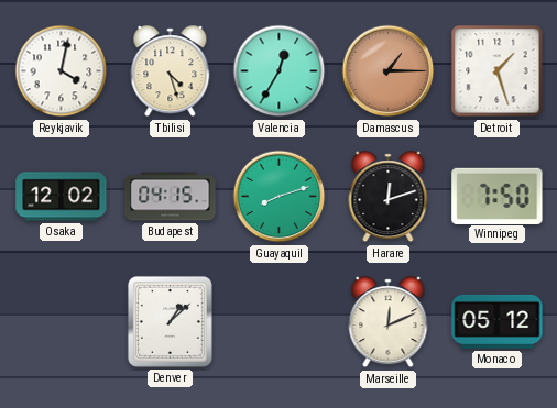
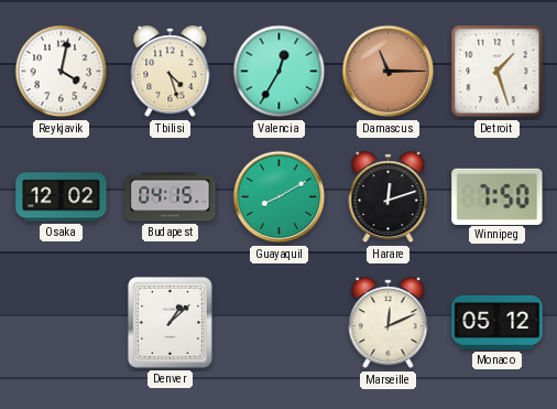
Damascus: 1:15 -> 11:15
Guayaquil: 8:12 -> 8:10
